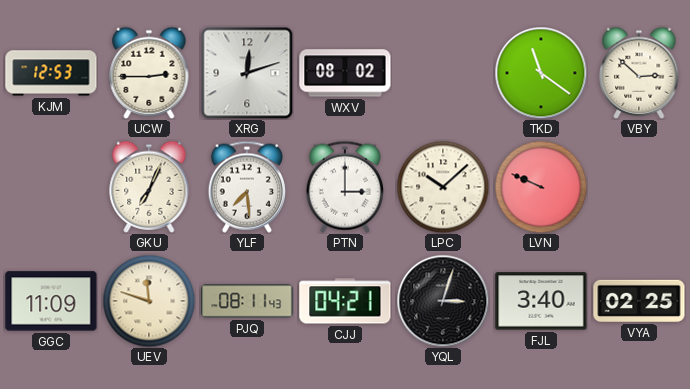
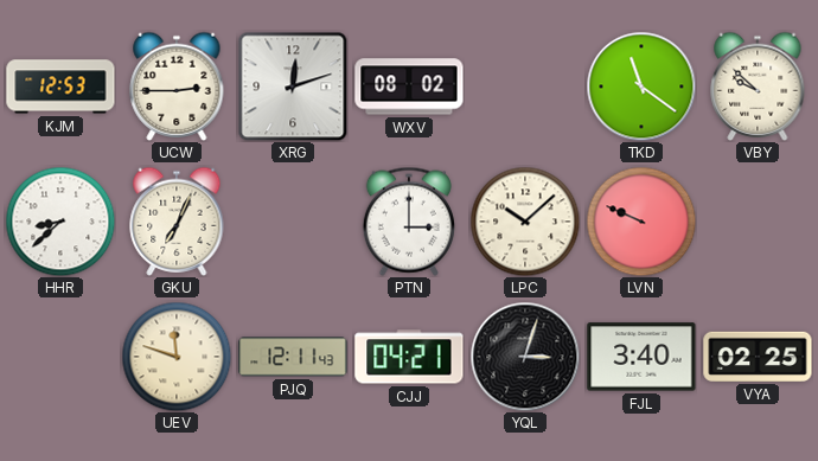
VBY: 2:52 -> 9:52
HHR: none -> 8:38
YLF: 7:29 -> none
GGC: 11:09 -> none
PJQ: 08:11 -> 12:11
